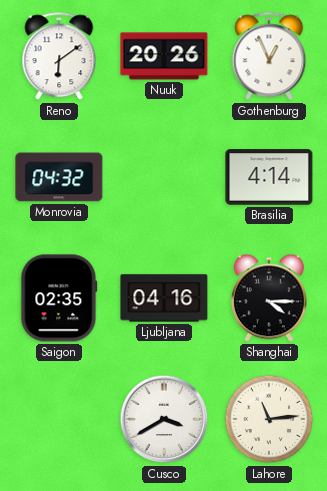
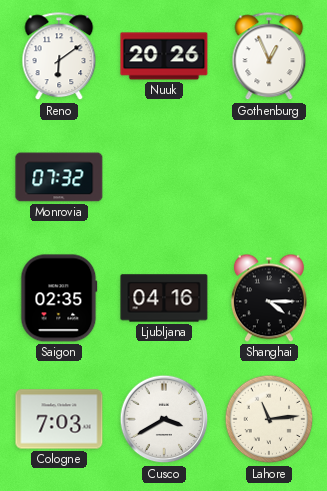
Monrovia: 04:32 -> 07:32
Brasilia: 4:14 -> none
Cologne: none -> 7:03
